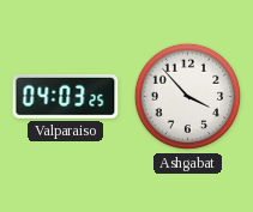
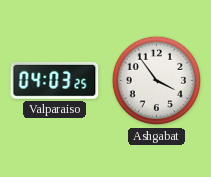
Ashgabat: 3:53 -> 3:54
